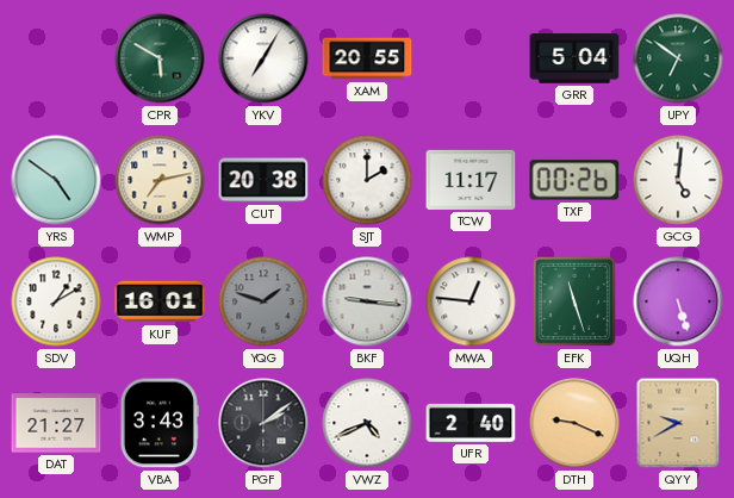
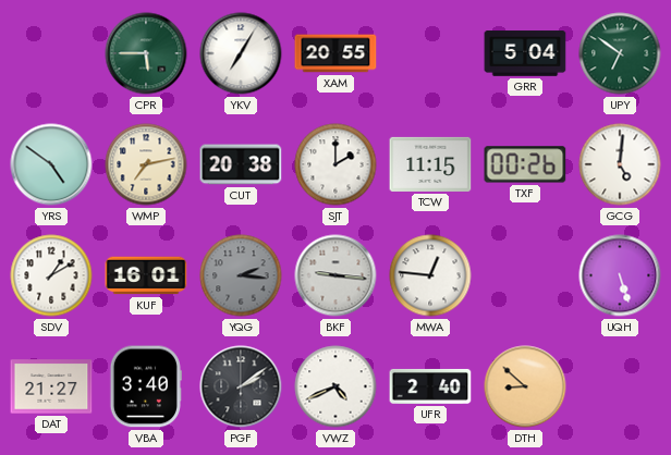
CPR: 5:50 -> 5:45
TCW: 11:17 -> 11:15
YQG: 1:48 -> 2:16
EFK: 11:27 -> none
VBA: 3:43 -> 3:40
DTH: 9:19 -> 8:52
QYY: 9:40 -> none
